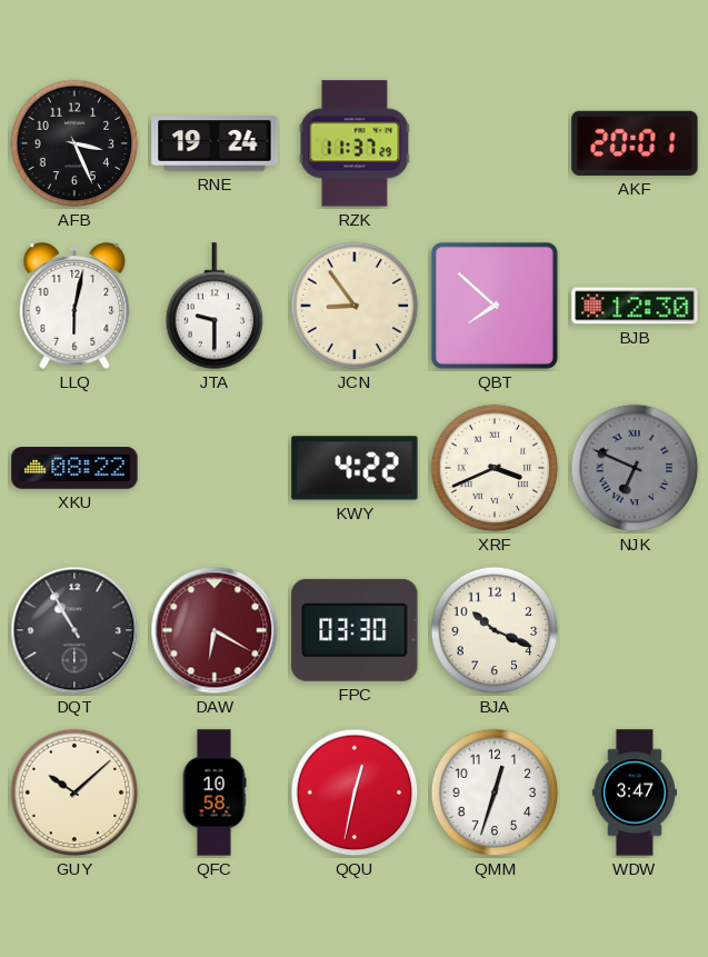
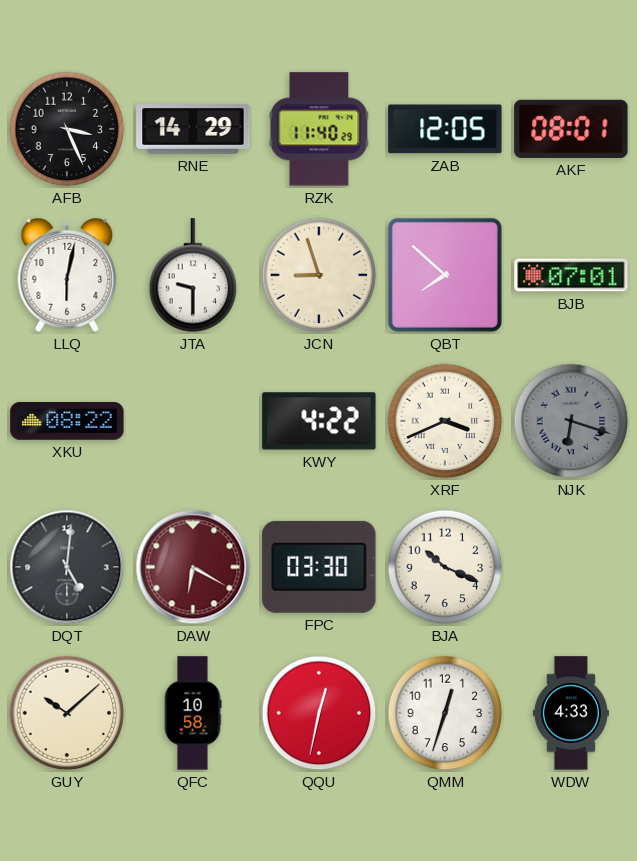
RNE: 19:24 -> 14:29
RZK: 11:37 -> 11:40
ZAB: none -> 12:05
AKF: 20:01 -> 08:01
JCN: 8:54 -> 8:57
BJB: 12:30 -> 07:01
NJK: 6:49 -> 6:18
DQT: 10:55 -> 5:01
WDW: 3:47 -> 4:33
